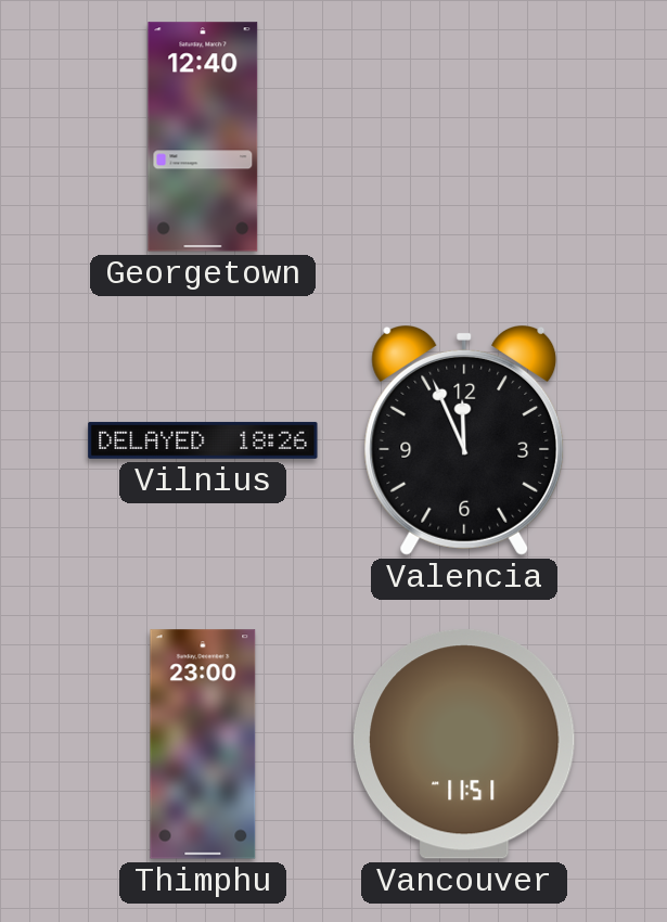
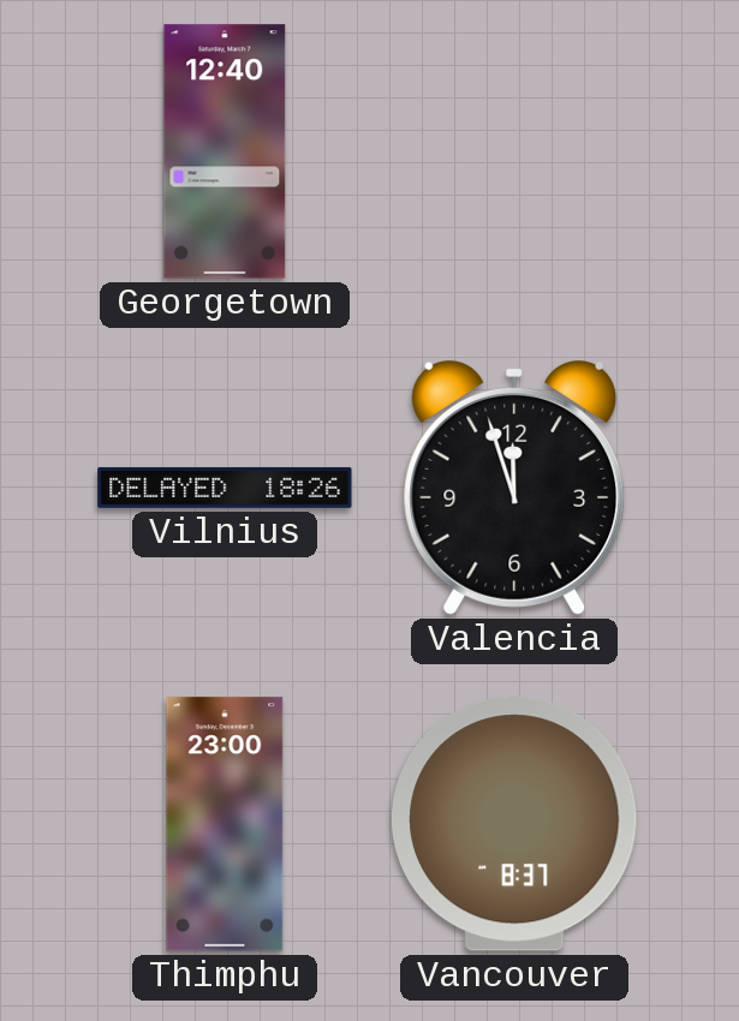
Valencia: 11:56 -> 11:57
Vancouver: 11:51 -> 8:37
